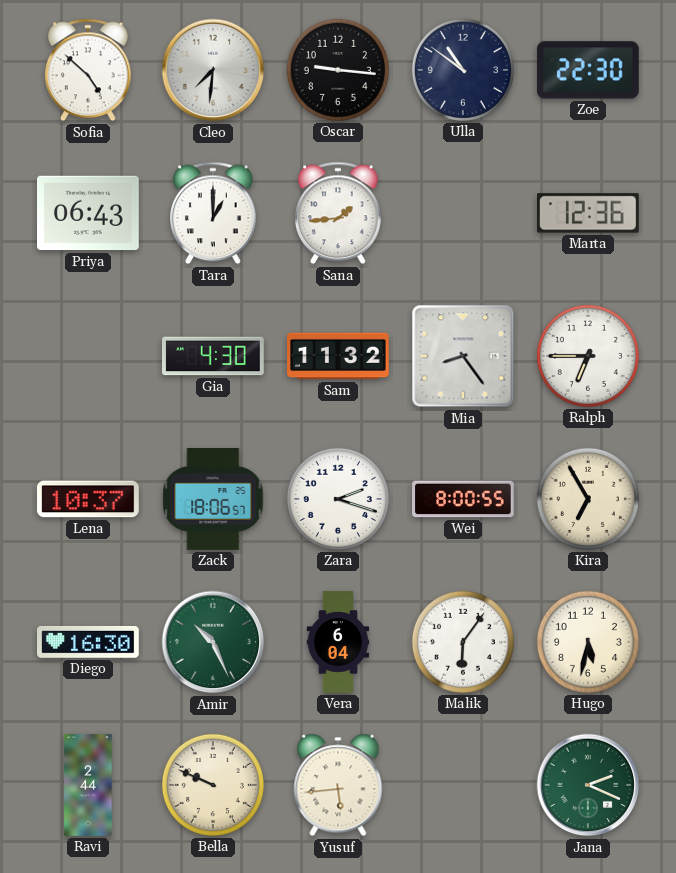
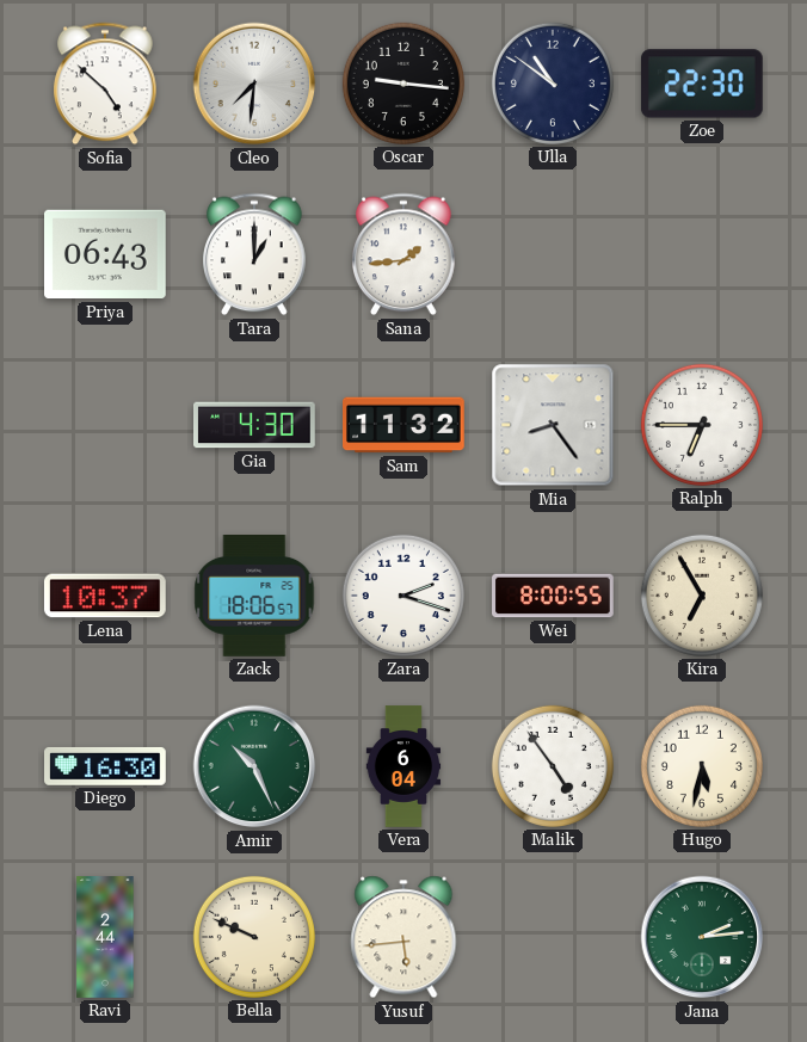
Marta: 12:36 -> none
Malik: 6:06 -> 4:54
Jana: 2:19 -> 2:14
